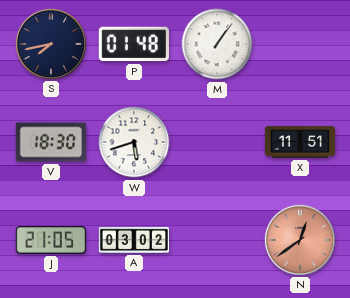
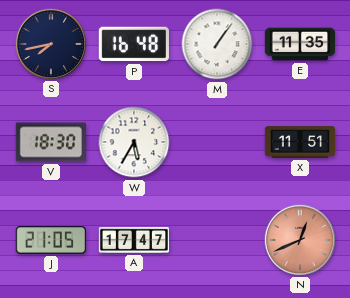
P: 01:48 -> 16:48
E: none -> 11:35
W: 5:42 -> 5:35
A: 03:02 -> 17:47
N: 12:39 -> 12:41
